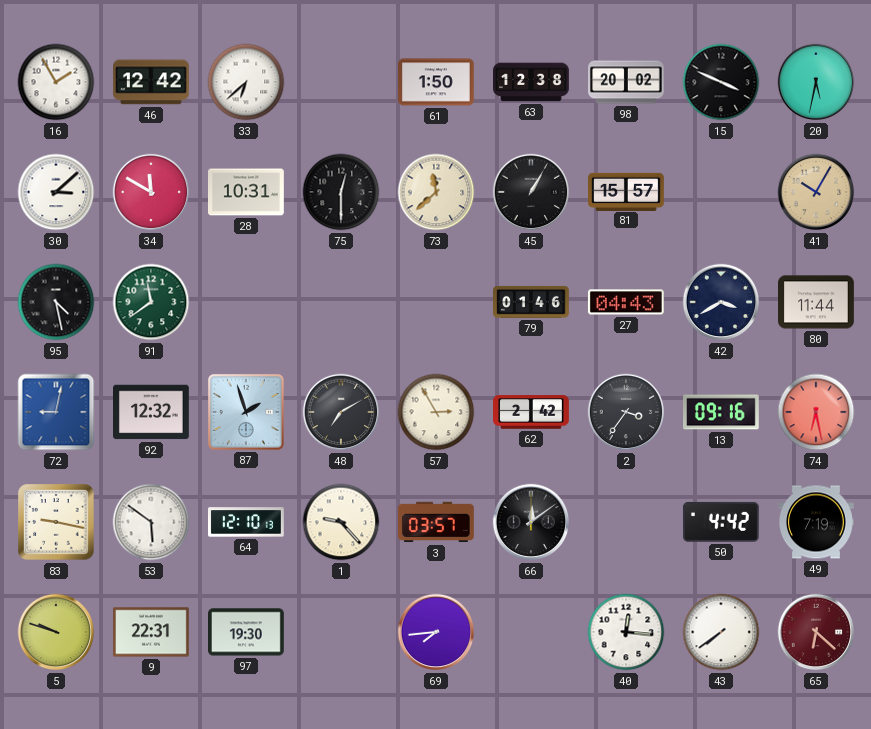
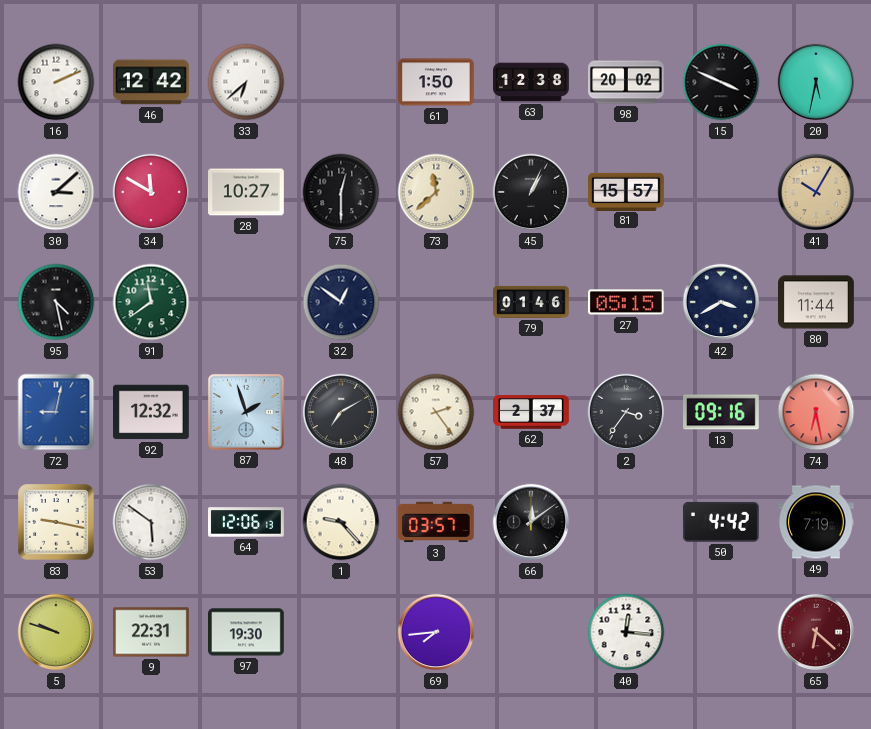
16: 1:55 -> 2:11
28: 10:31 -> 10:27
45: 1:05 -> 1:04
32: none -> 12:51
27: 04:43 -> 05:15
57: 2:55 -> 2:24
62: 2:42 -> 2:37
64: 12:10 -> 12:06
43: 7:39 -> none
